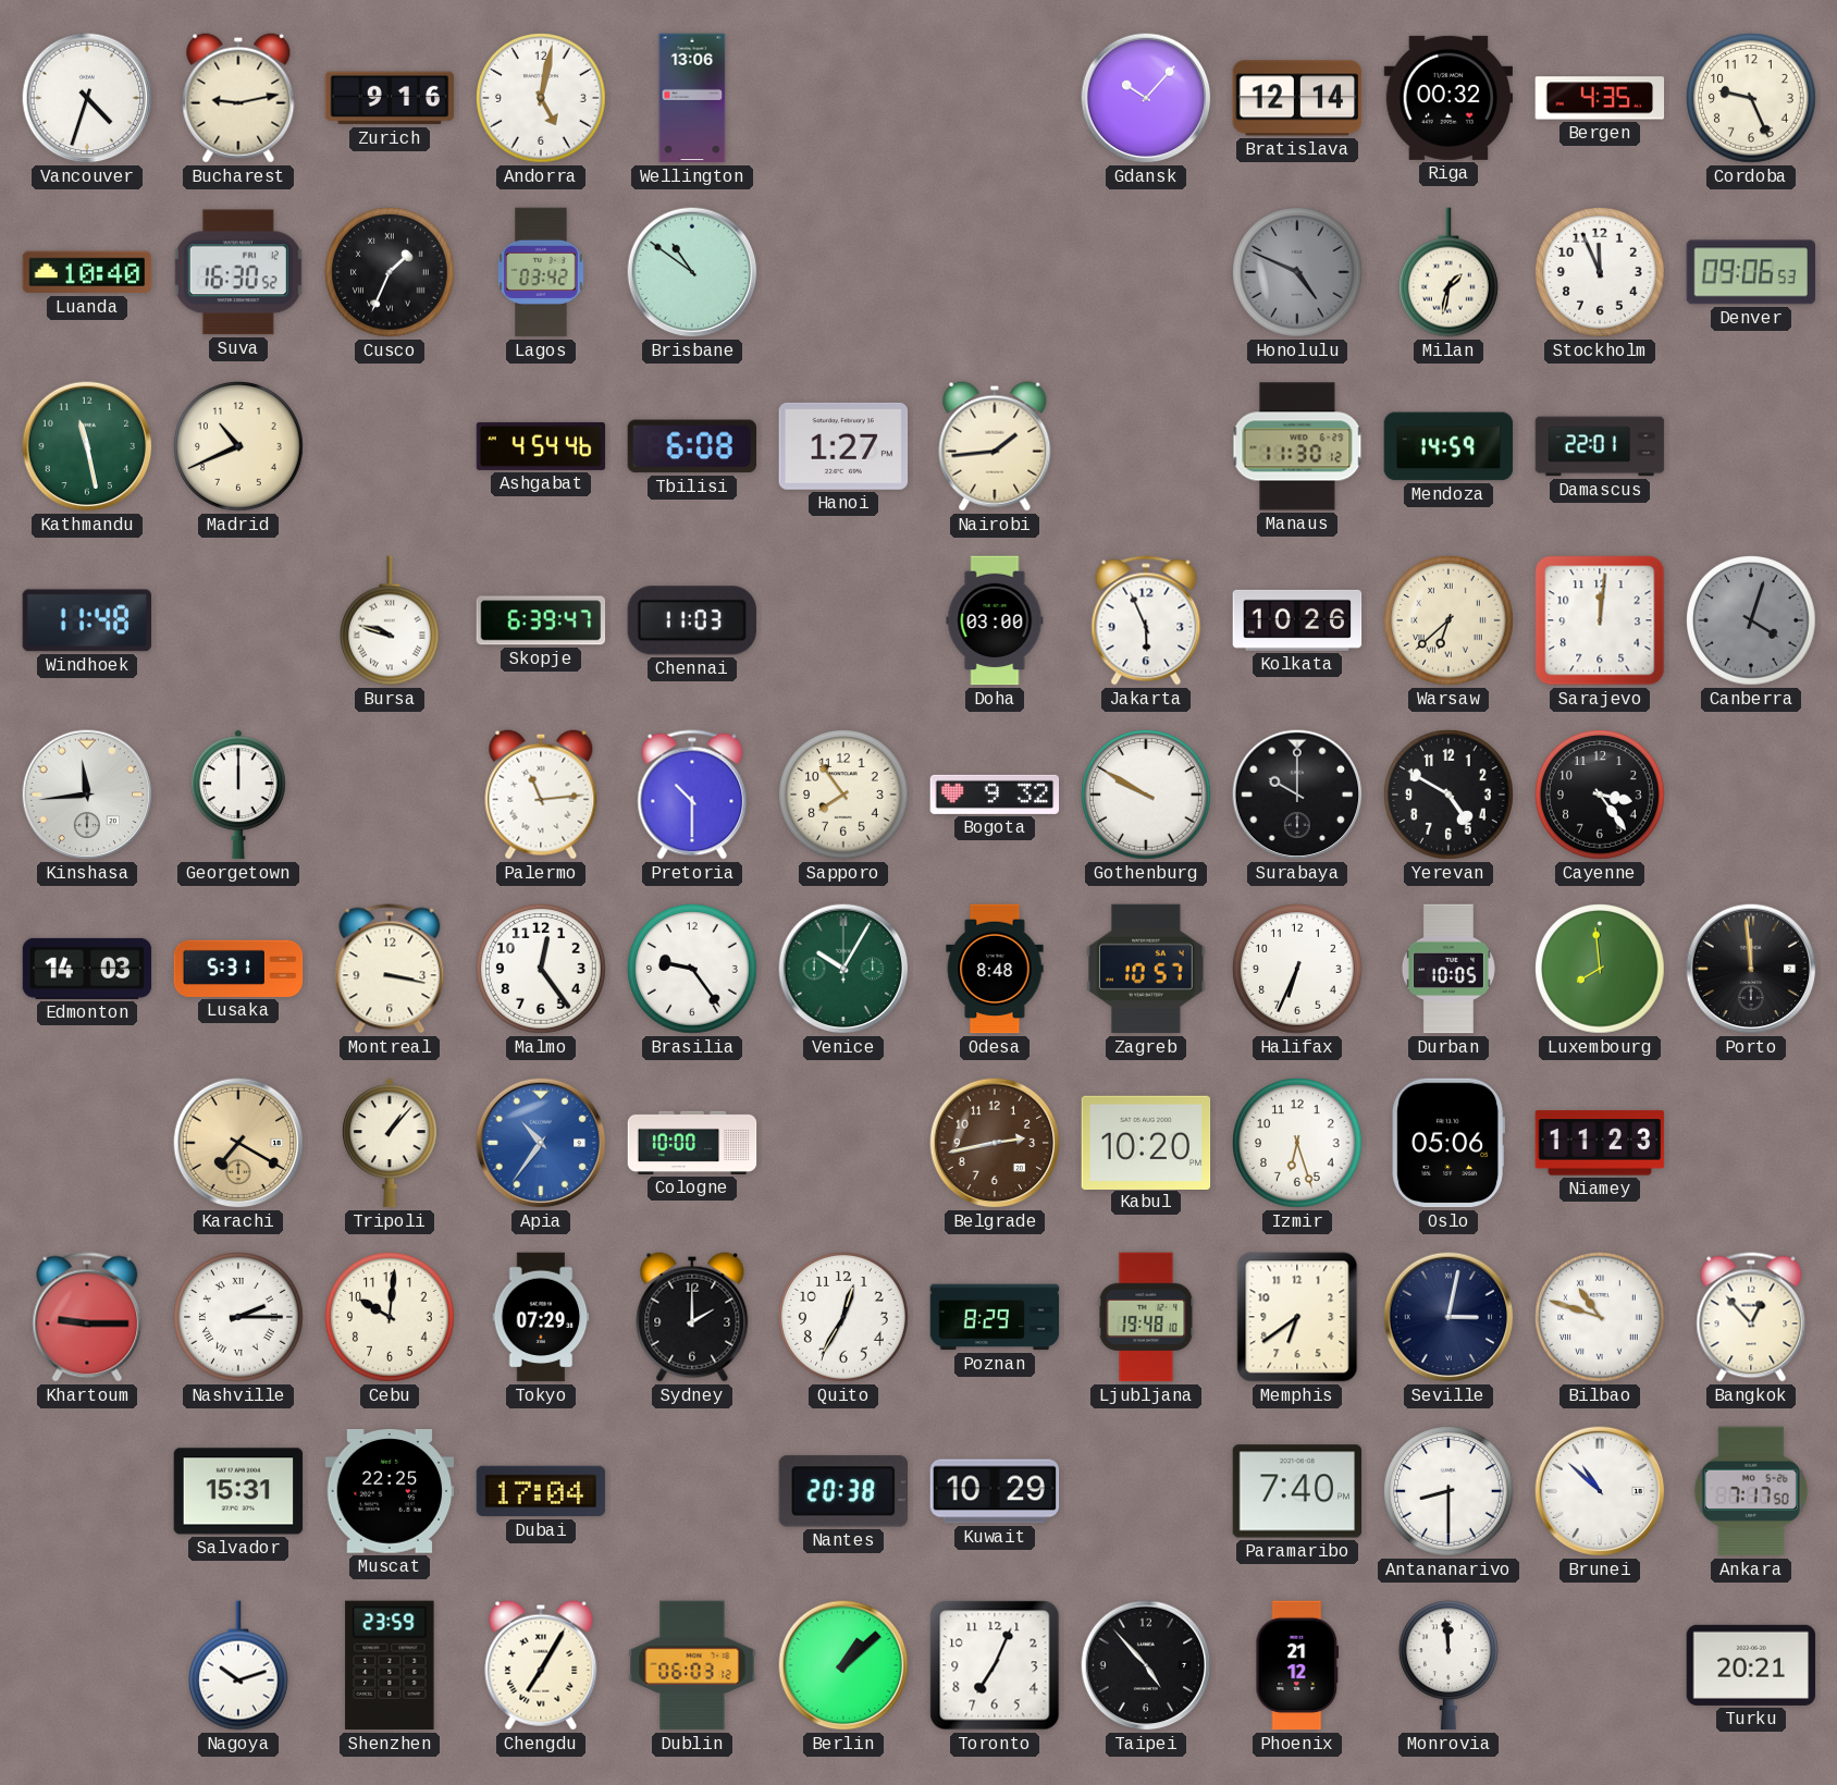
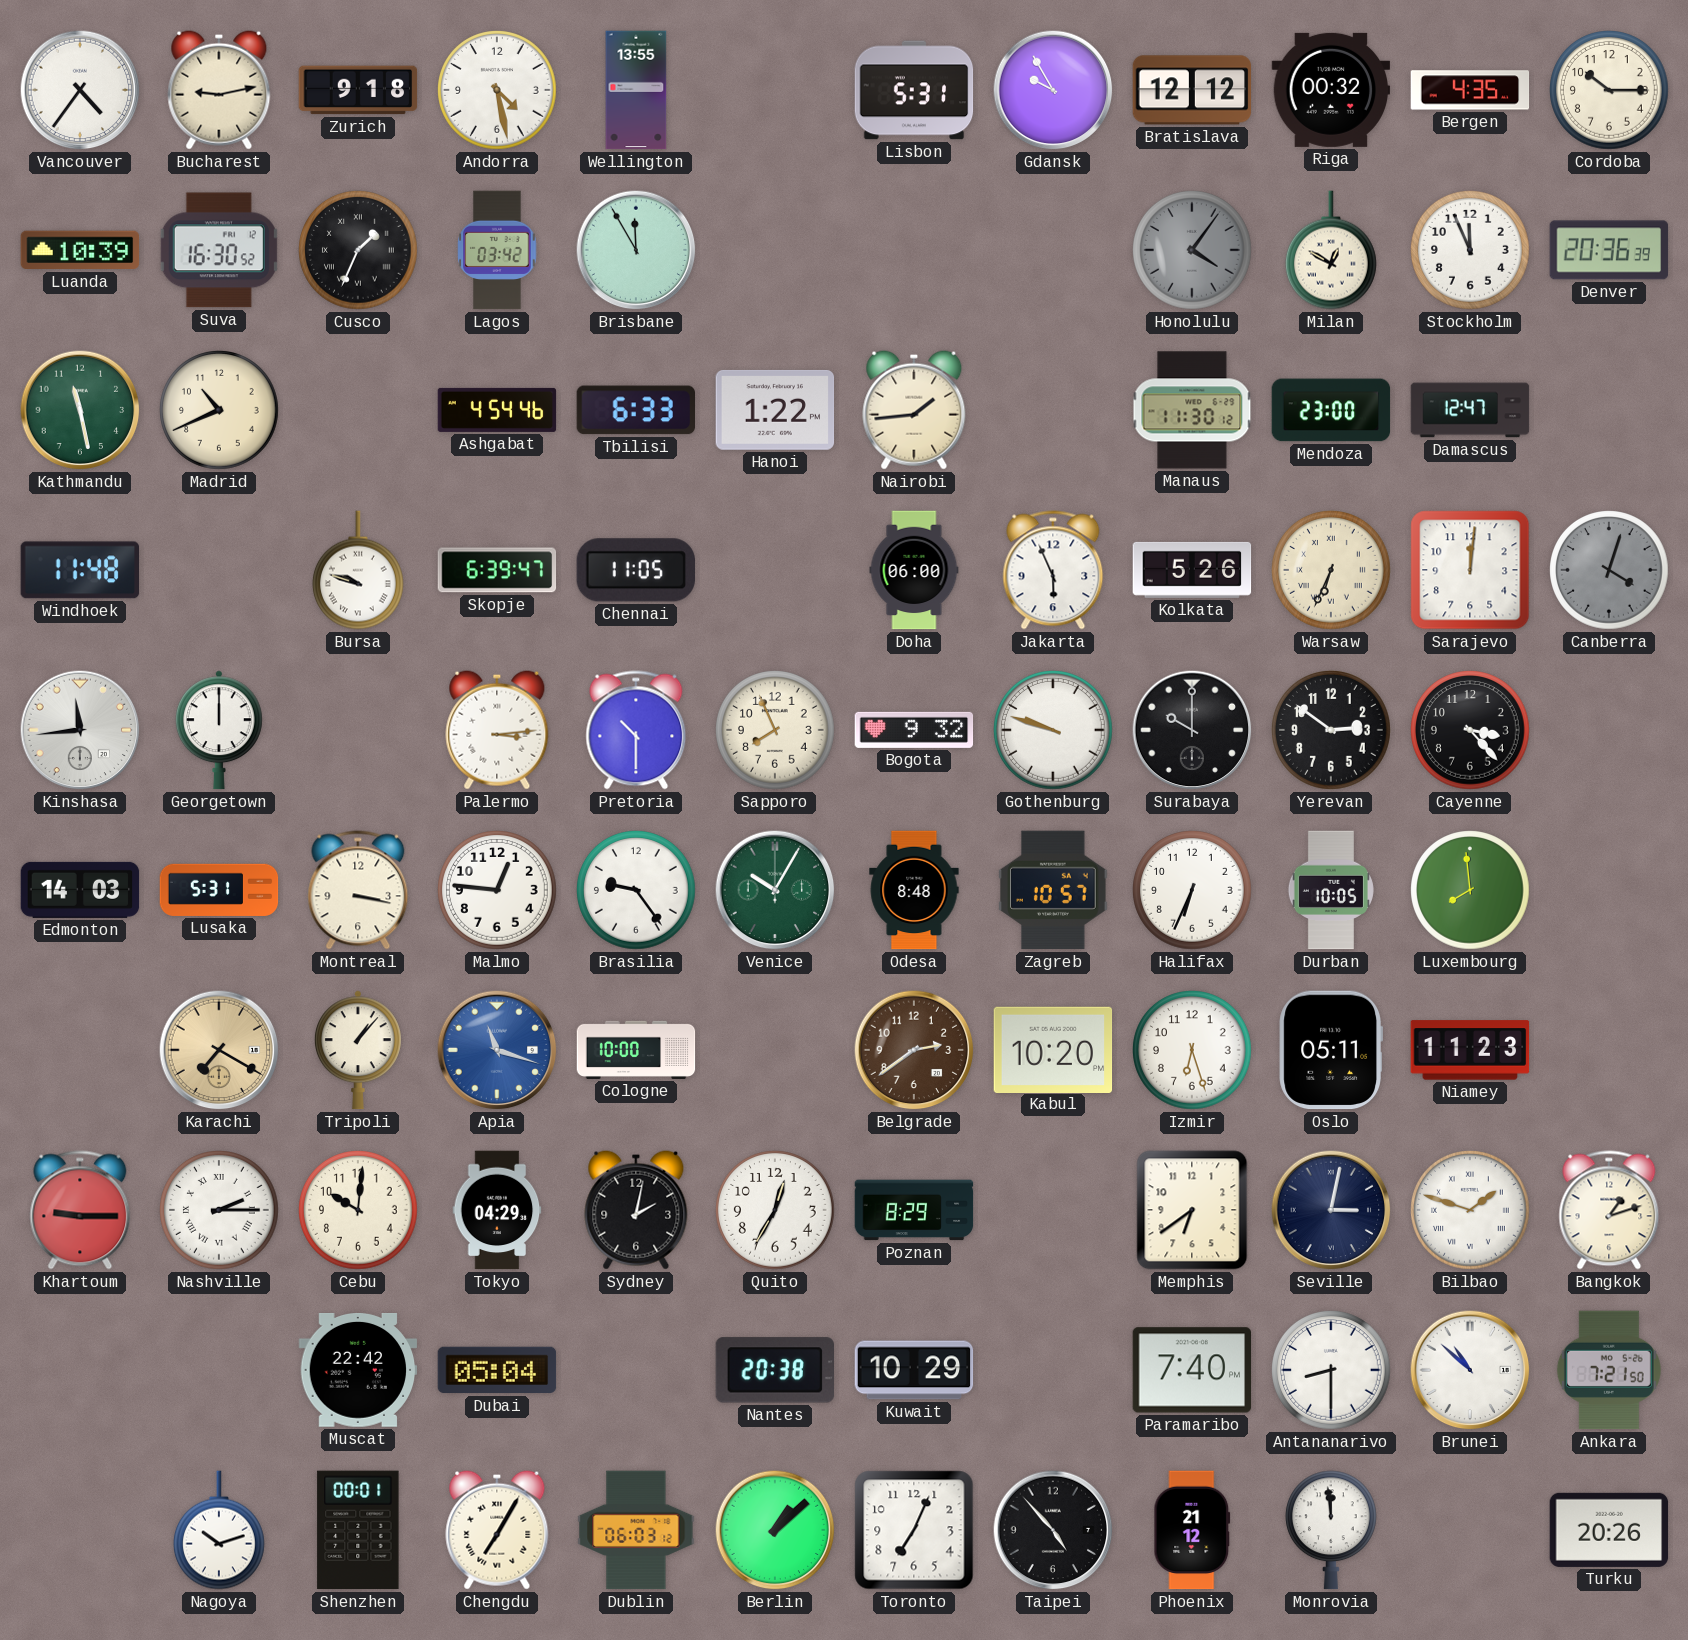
Vancouver: 4:33 -> 4:36
Zurich: 9:16 -> 9:18
Andorra: 5:02 -> 4:28
Wellington: 13:06 -> 13:55
Lisbon: none -> 5:31
Gdansk: 10:07 -> 9:55
Bratislava: 12:14 -> 12:12
Cordoba: 9:26 -> 10:15
Luanda: 10:40 -> 10:39
Brisbane: 10:51 -> 11:55
Honolulu: 4:49 -> 4:06
Milan: 1:32 -> 12:50
Denver: 09:06 -> 20:36
Tbilisi: 6:08 -> 6:33
Hanoi: 1:27 -> 1:22
Mendoza: 14:59 -> 23:00
Damascus: 22:01 -> 12:47
Chennai: 11:03 -> 11:05
Doha: 03:00 -> 06:00
Kolkata: 10:26 -> 5:26
Warsaw: 6:38 -> 6:34
Palermo: 11:14 -> 3:14
Sapporo: 7:54 -> 7:56
Gothenburg: 9:50 -> 9:48
Yerevan: 4:50 -> 2:51
Cayenne: 3:24 -> 3:23
Malmo: 12:24 -> 12:46
Porto: 11:59 -> none
Apia: 10:36 -> 11:18
Belgrade: 2:43 -> 2:39
Oslo: 05:06 -> 05:11
Tokyo: 07:29 -> 04:29
Sydney: 2:00 -> 2:02
Ljubljana: 19:48 -> none
Bilbao: 10:48 -> 1:48
Bangkok: 12:53 -> 1:12
Salvador: 15:31 -> none
Muscat: 22:25 -> 22:42
Dubai: 17:04 -> 05:04
Ankara: 7:17 -> 7:21
Shenzhen: 23:59 -> 00:01
Turku: 20:21 -> 20:26
